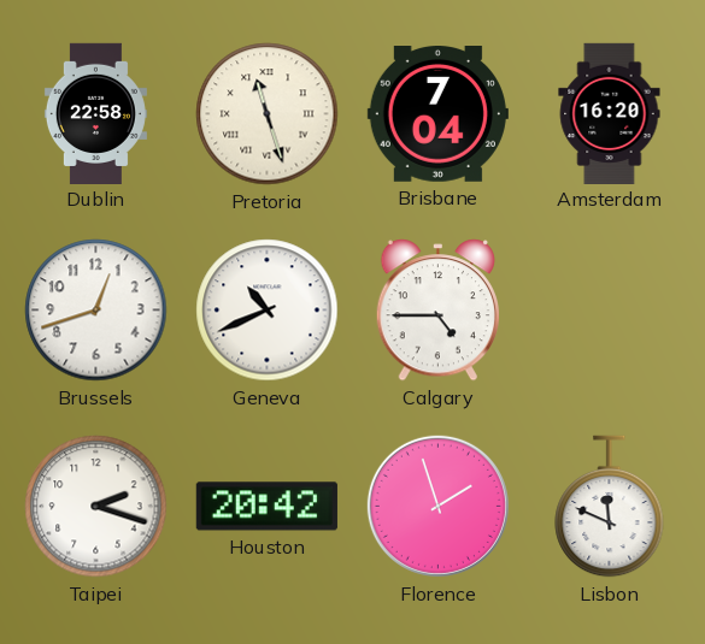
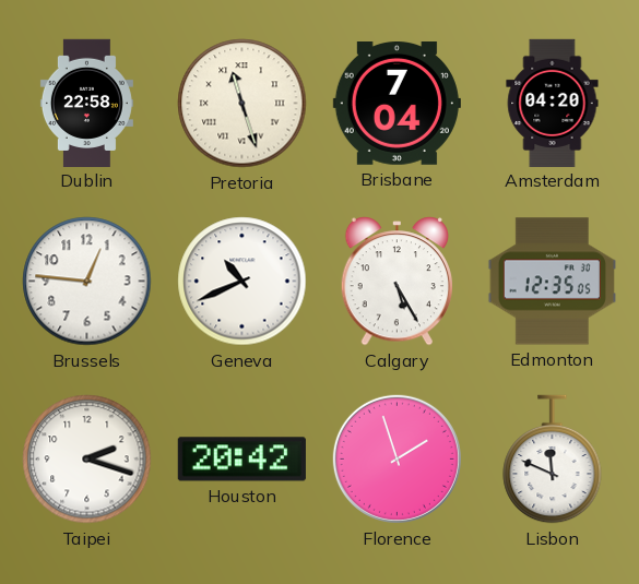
Amsterdam: 16:20 -> 04:20
Brussels: 12:42 -> 12:46
Calgary: 4:45 -> 5:25
Edmonton: none -> 12:35
